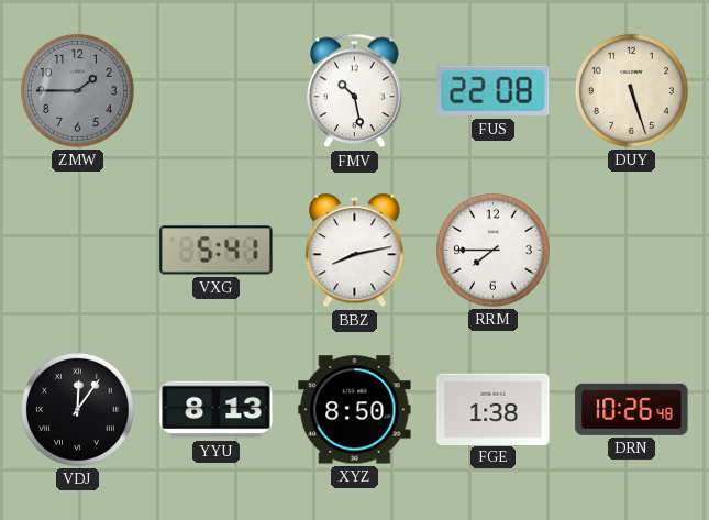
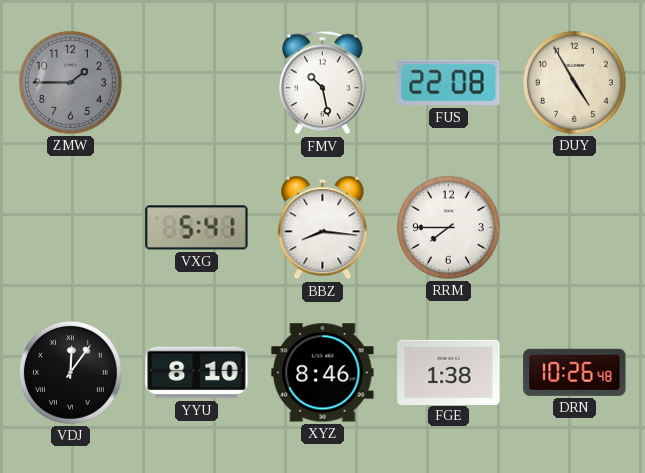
DUY: 5:27 -> 4:55
BBZ: 8:13 -> 8:16
YYU: 8:13 -> 8:10
XYZ: 8:50 -> 8:46
